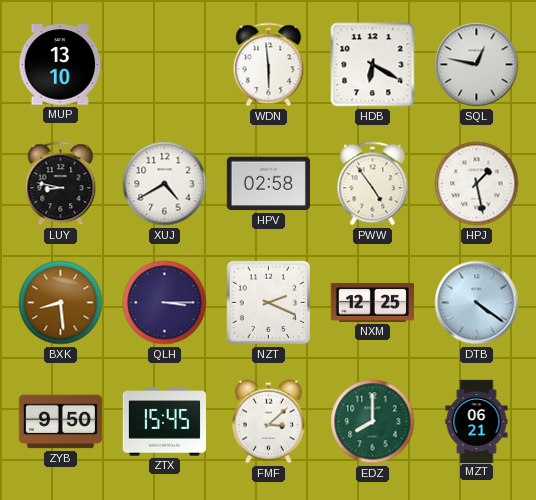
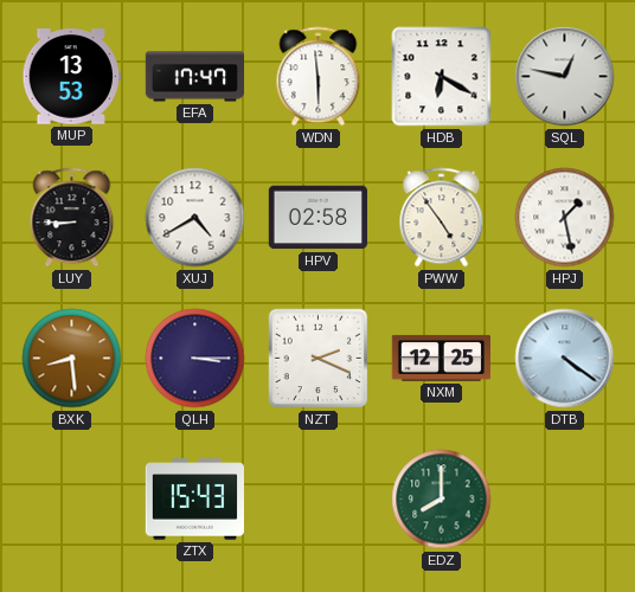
MUP: 13:10 -> 13:53
EFA: none -> 17:47
LUY: 8:47 -> 8:45
ZYB: 9:50 -> none
ZTX: 15:45 -> 15:43
FMF: 3:08 -> none
MZT: 06:21 -> none
